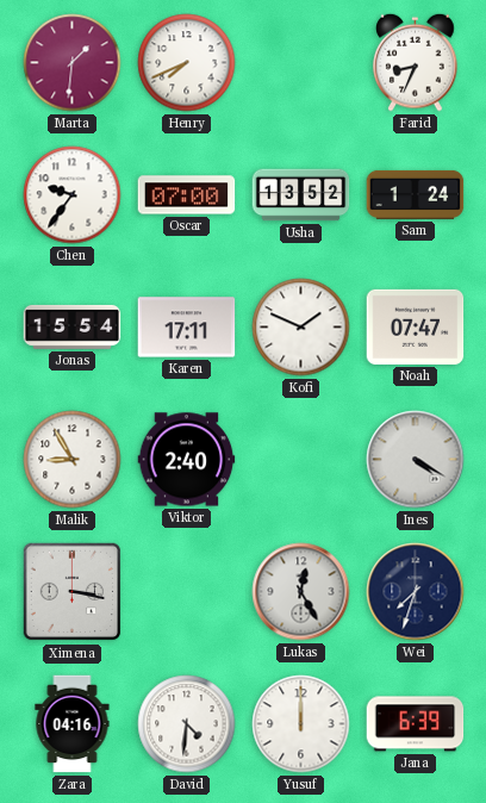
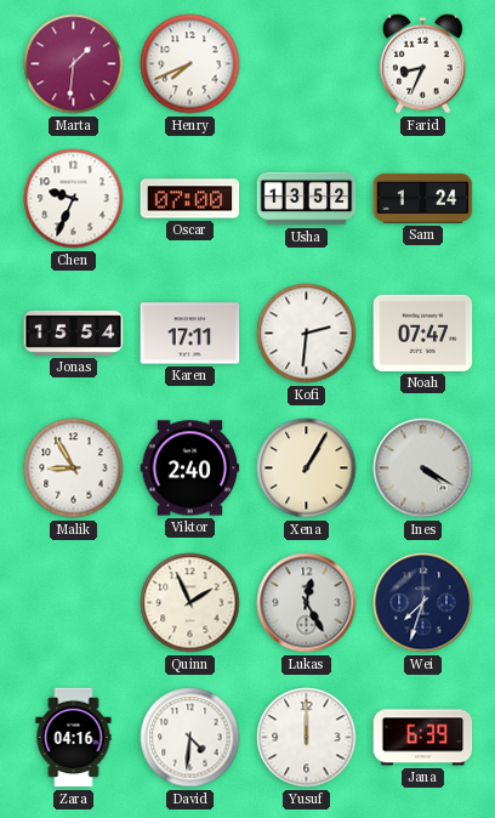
Chen: 9:36 -> 9:34
Kofi: 1:49 -> 2:31
Xena: none -> 1:05
Ximena: 3:17 -> none
Quinn: none -> 1:56
